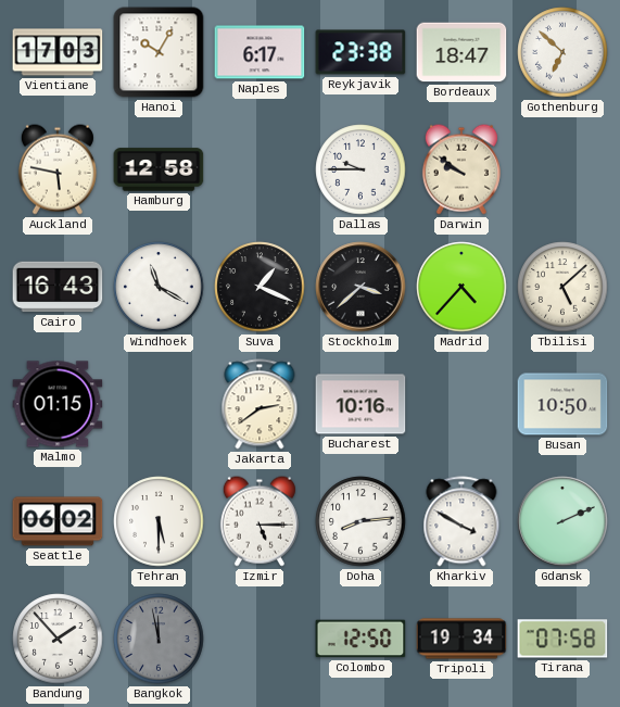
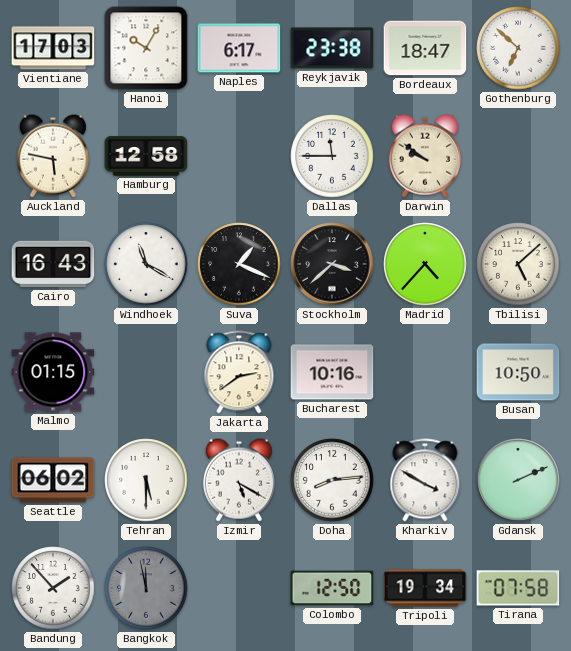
Dallas: 9:45 -> 11:45
Izmir: 5:15 -> 5:20
